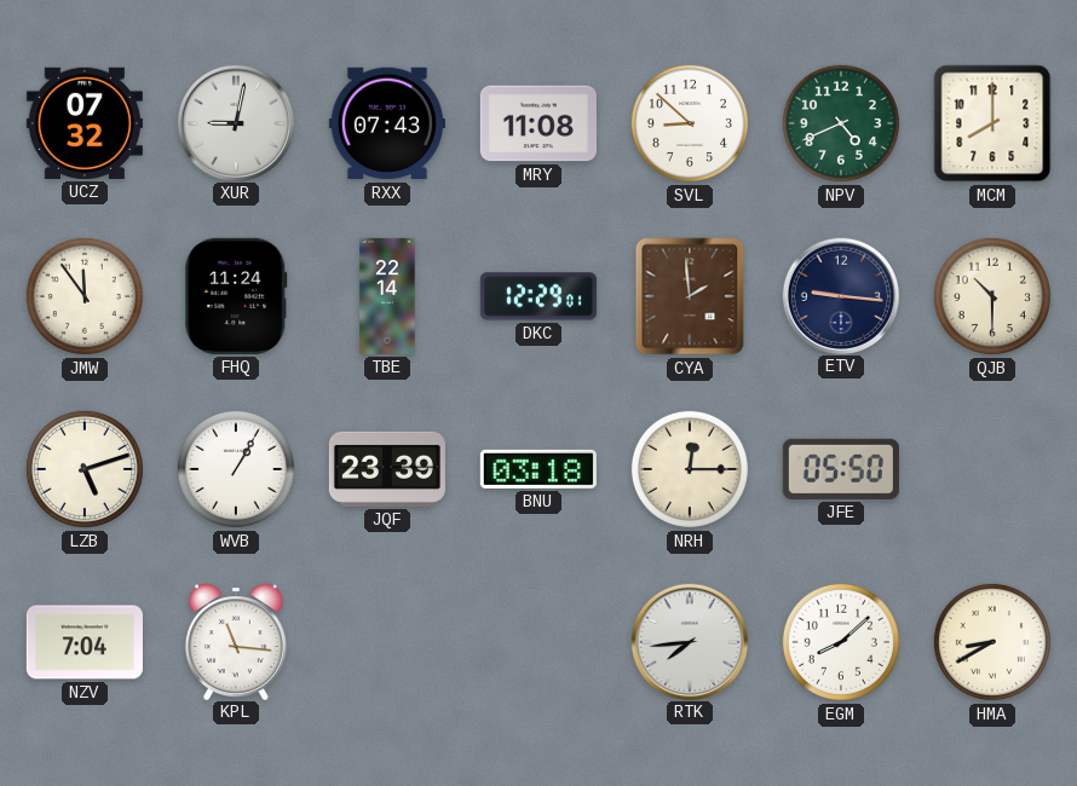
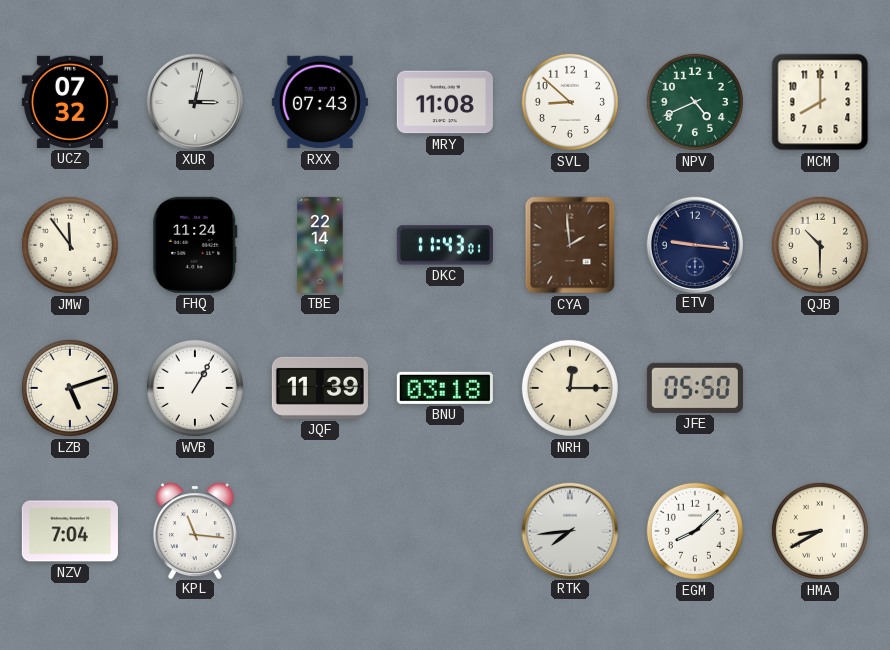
XUR: 9:02 -> 3:02
DKC: 12:29 -> 11:43
JQF: 23:39 -> 11:39
